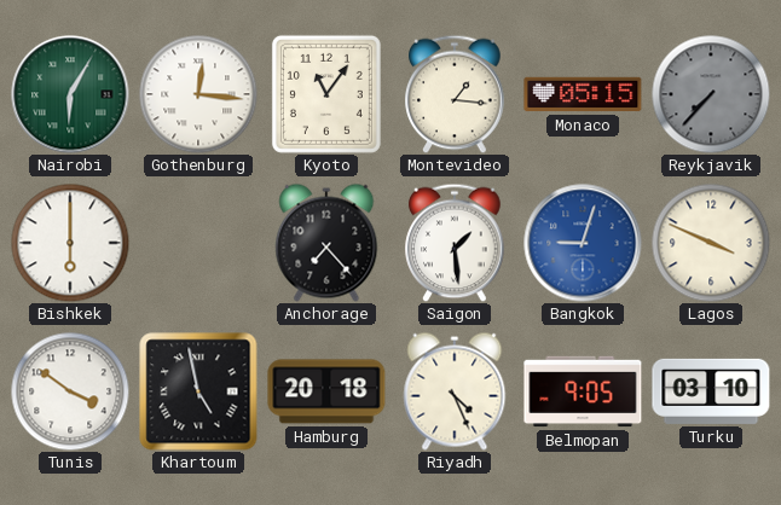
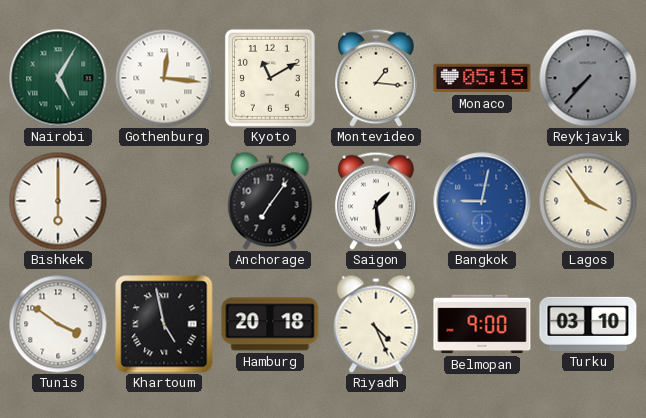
Nairobi: 6:05 -> 5:05
Kyoto: 11:06 -> 11:10
Anchorage: 7:23 -> 7:06
Bangkok: 9:03 -> 9:02
Lagos: 3:49 -> 3:54
Belmopan: 9:05 -> 9:00
